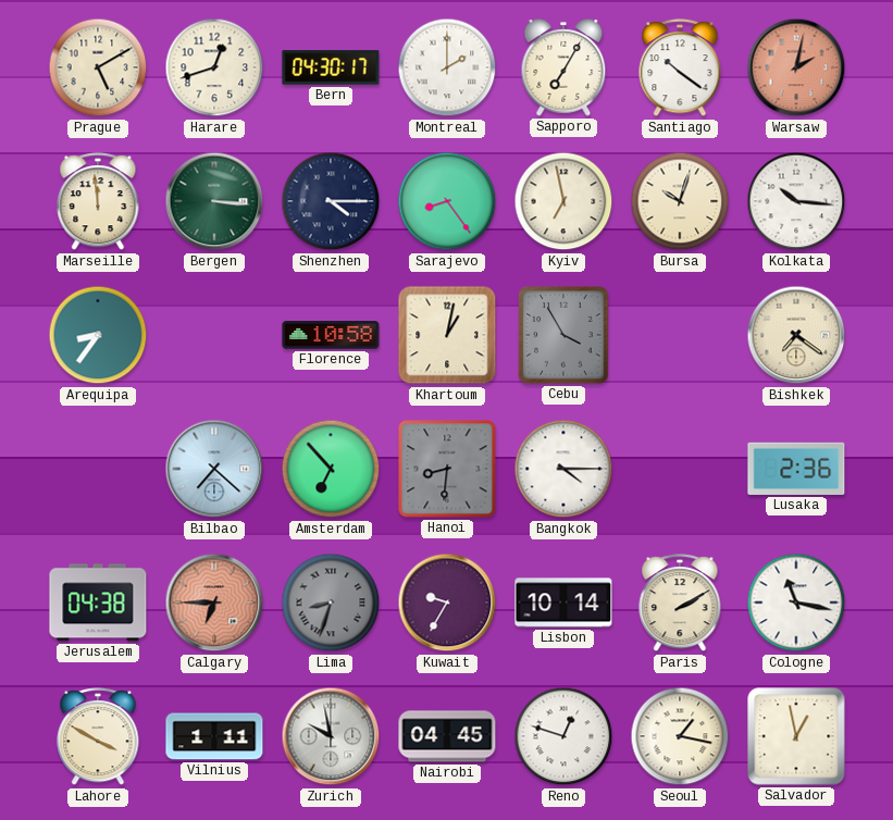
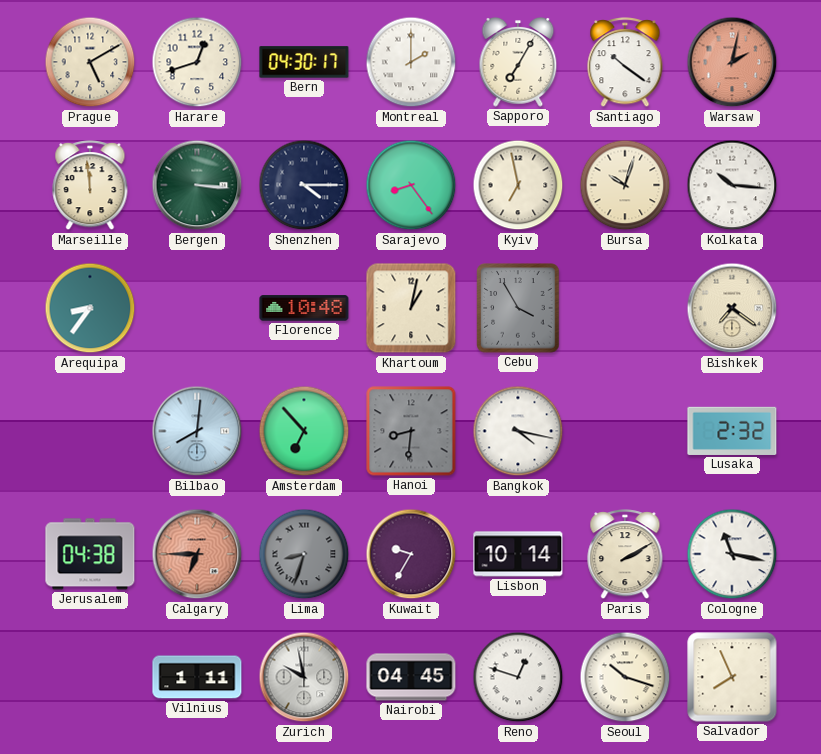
Florence: 10:58 -> 10:48
Bilbao: 7:22 -> 8:01
Bangkok: 4:15 -> 4:17
Lusaka: 2:36 -> 2:32
Lahore: 3:50 -> none
Seoul: 1:17 -> 10:18
Salvador: 12:58 -> 7:56
